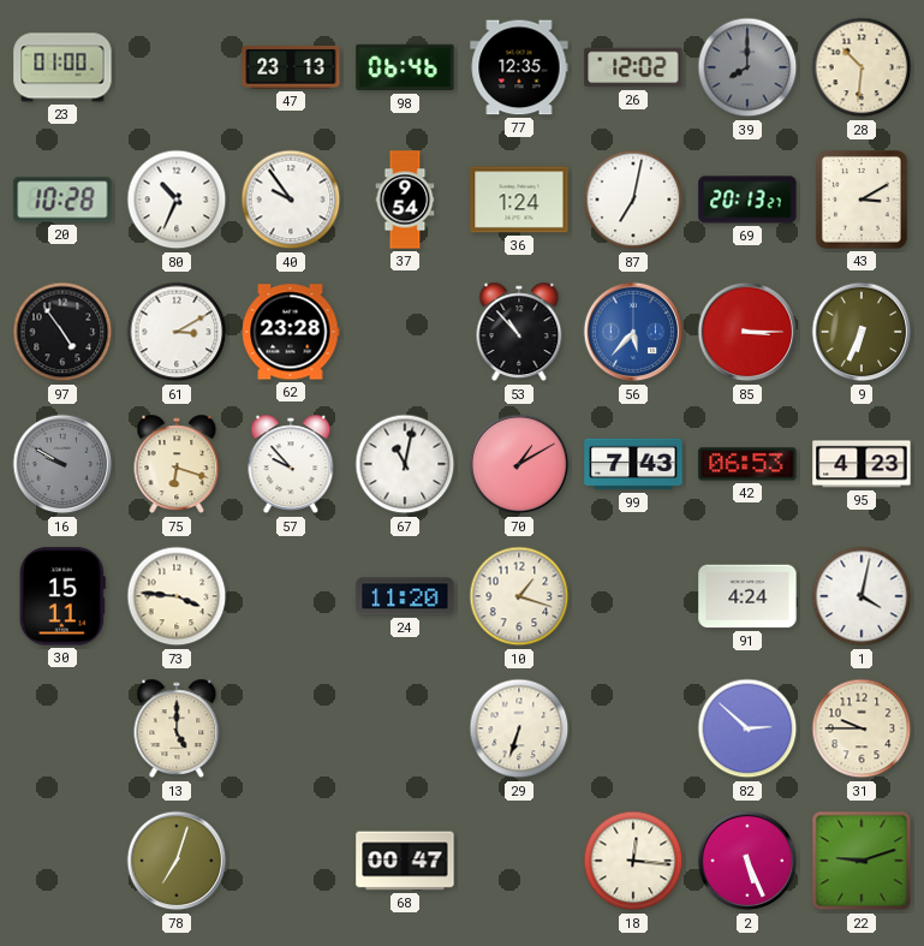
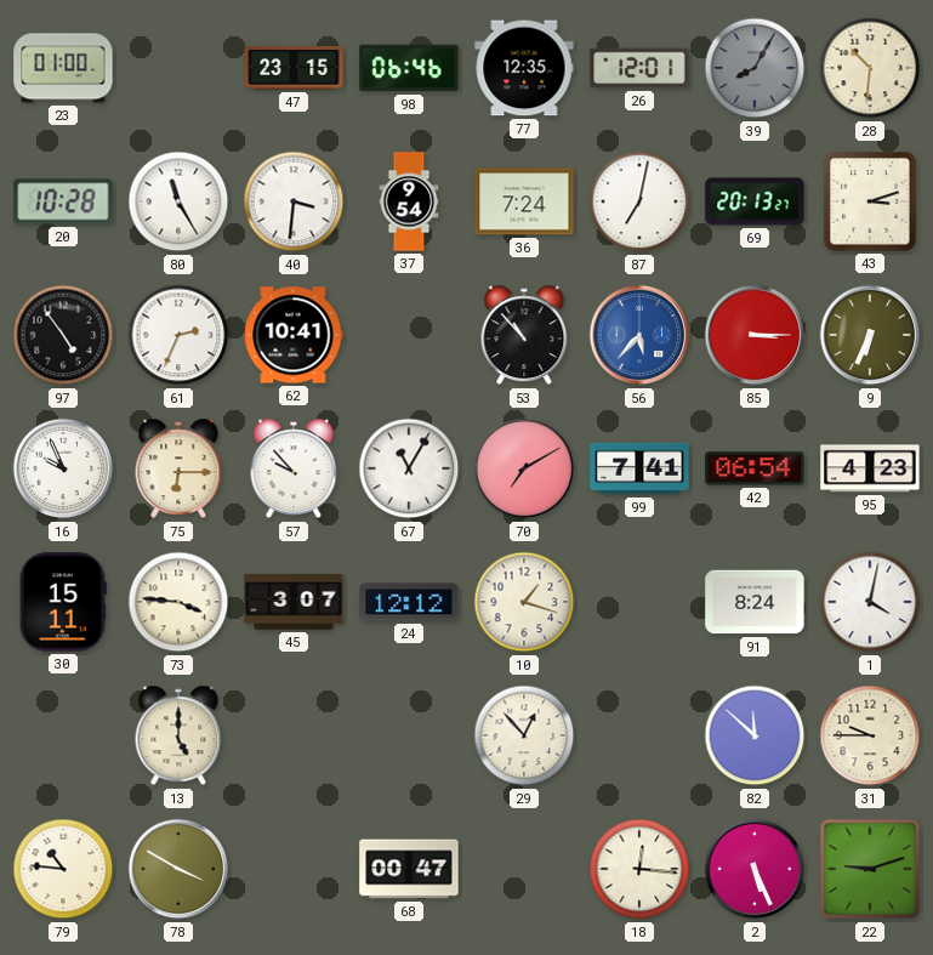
47: 23:13 -> 23:15
26: 12:02 -> 12:01
39: 8:00 -> 8:05
80: 10:34 -> 11:25
40: 9:54 -> 3:31
36: 1:24 -> 7:24
43: 3:10 -> 3:12
61: 3:10 -> 2:34
62: 23:28 -> 10:41
16: 9:50 -> 9:56
16 dial: grey -> white
75: 6:18 -> 6:15
67: 11:02 -> 11:05
70: 1:10 -> 7:10
99: 7:43 -> 7:41
42: 06:53 -> 06:54
45: none -> 3:07
24: 11:20 -> 12:12
91: 4:24 -> 8:24
29: 6:33 -> 12:53
82: 2:52 -> 11:52
79: none -> 10:46
78: 7:03 -> 3:50
